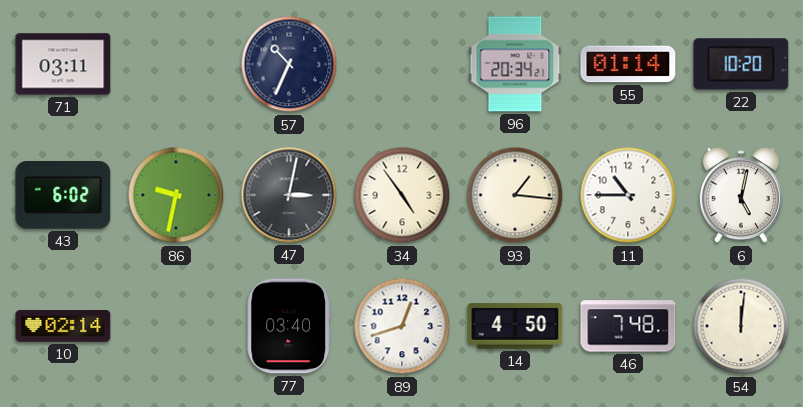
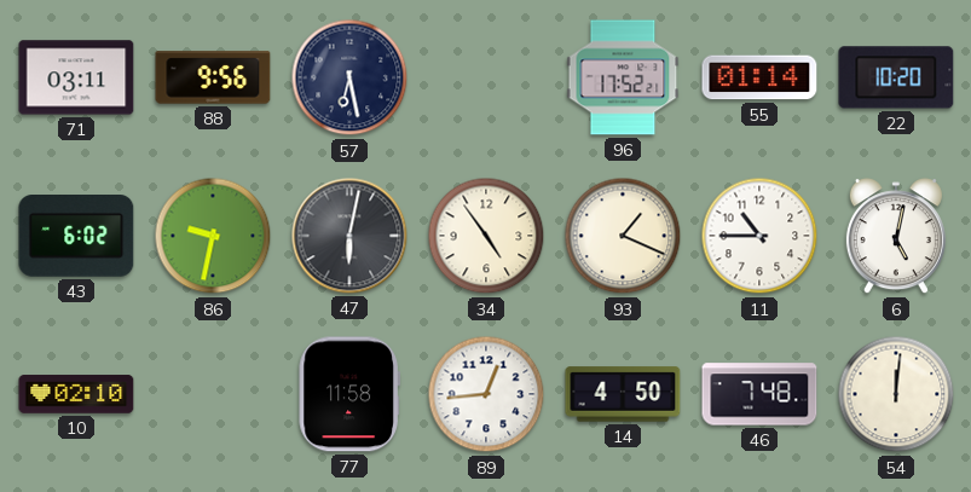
88: none -> 9:56
57: 10:34 -> 6:28
96: 20:34 -> 17:52
47: 3:02 -> 6:02
93: 1:16 -> 1:19
10: 02:14 -> 02:10
77: 03:40 -> 11:58
89: 12:42 -> 12:44
